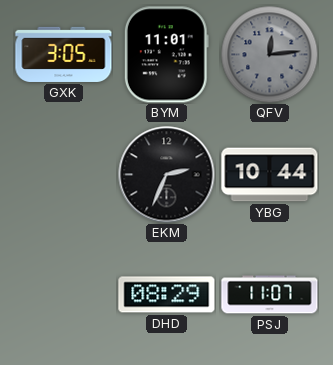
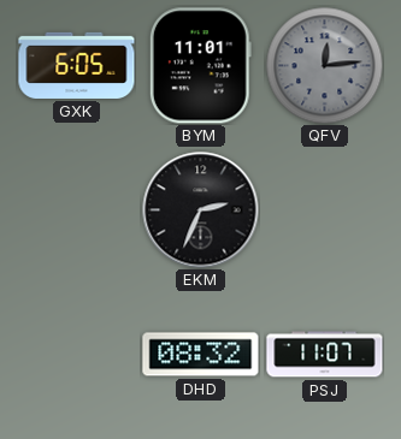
GXK: 3:05 -> 6:05
YBG: 10:44 -> none
DHD: 08:29 -> 08:32
